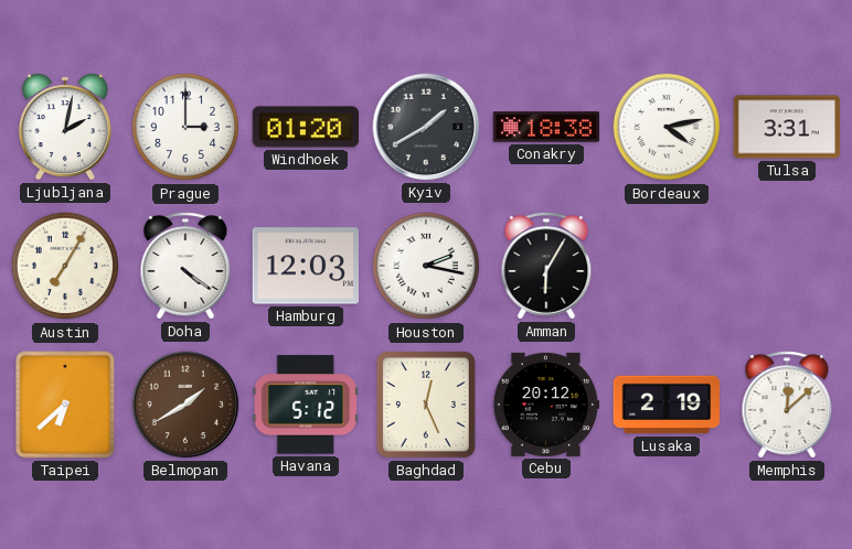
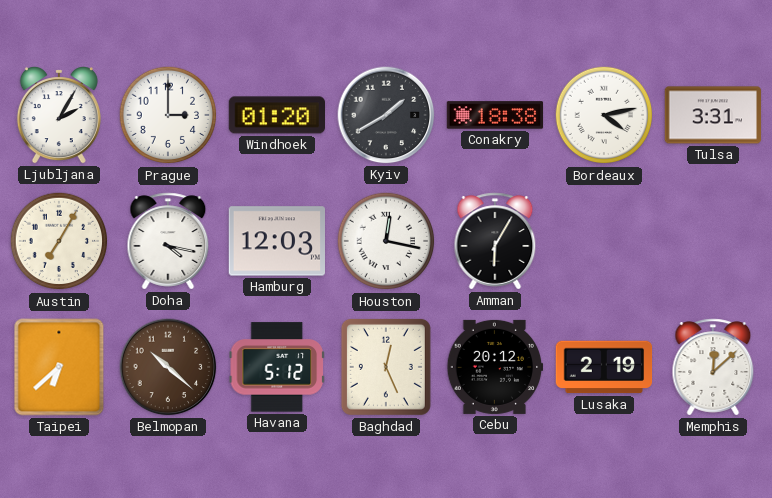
Ljubljana: 2:02 -> 2:05
Doha: 4:21 -> 4:17
Houston: 2:17 -> 12:17
Belmopan: 1:40 -> 10:22
